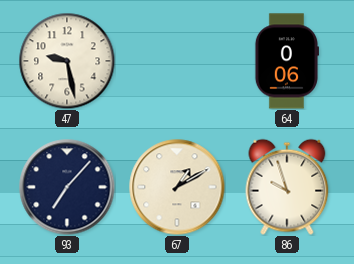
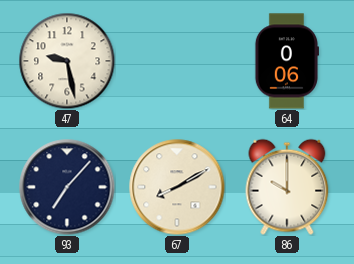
67: 1:10 -> 8:10
86: 9:57 -> 10:00
